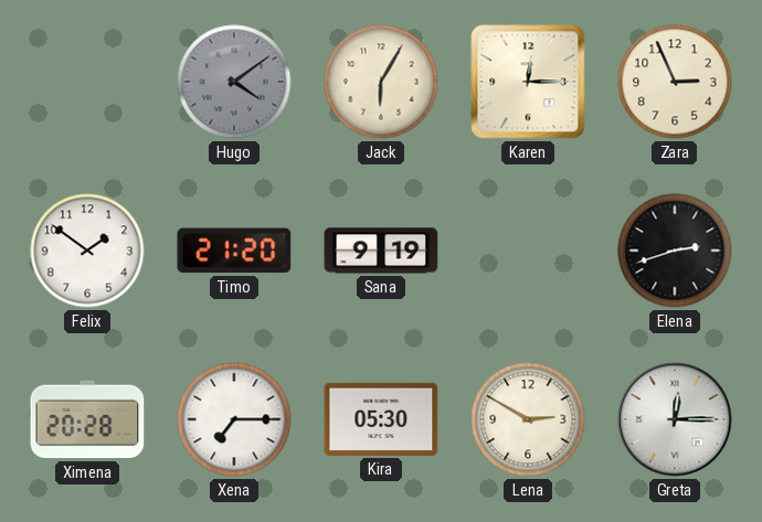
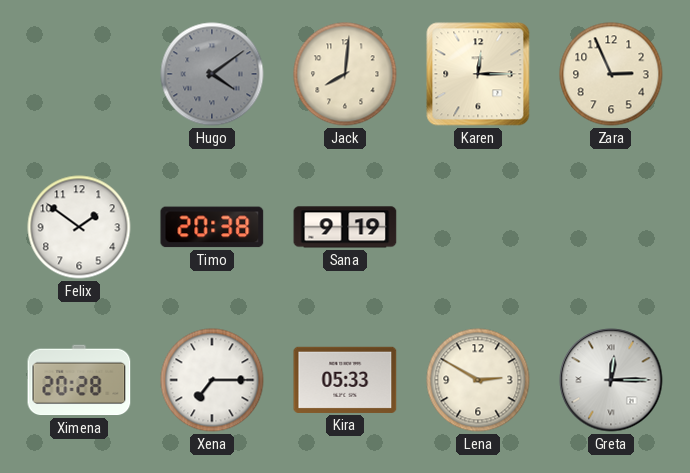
Jack: 6:05 -> 8:01
Timo: 21:20 -> 20:38
Elena: 2:42 -> none
Kira: 05:30 -> 05:33
